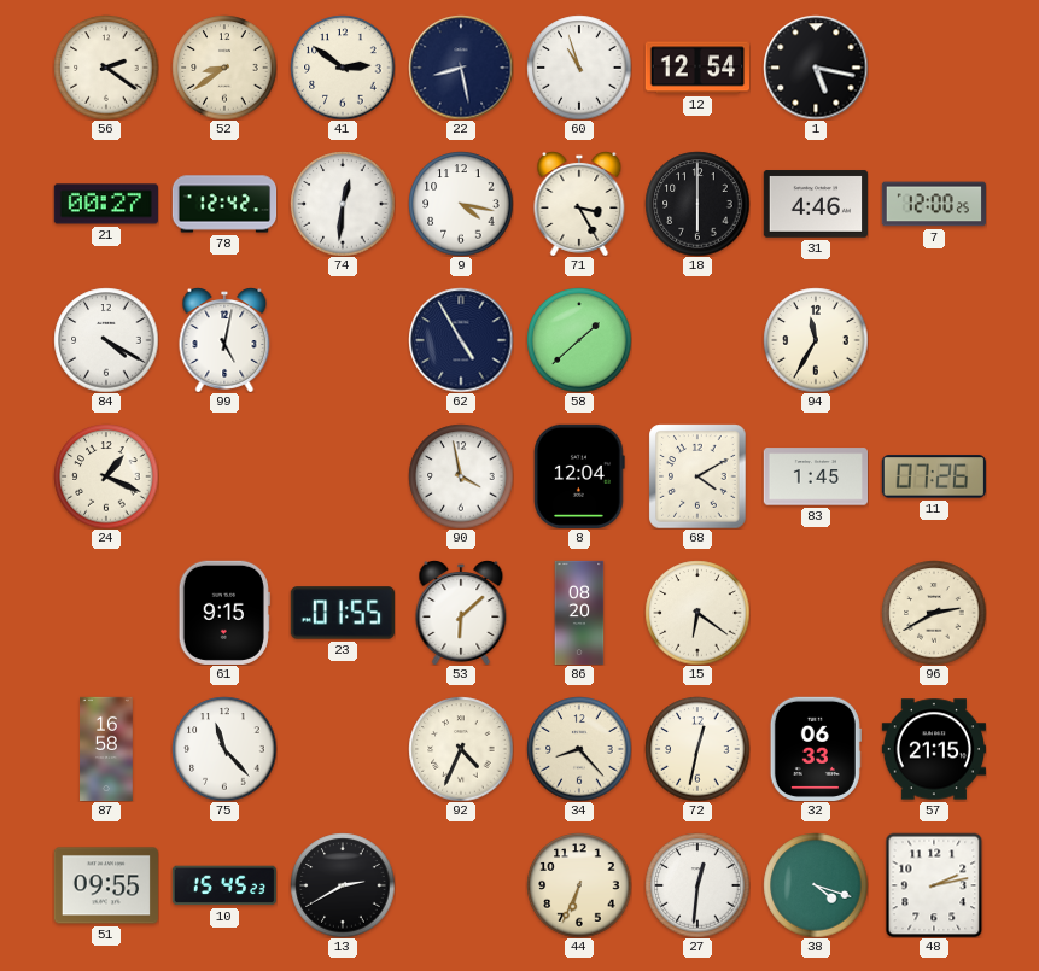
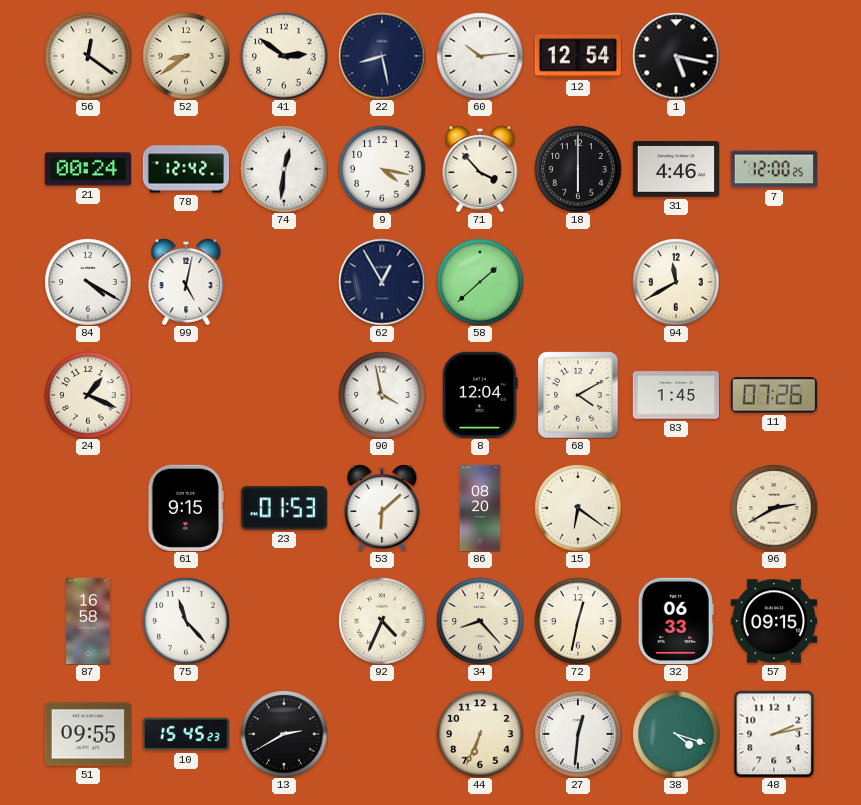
56: 2:21 -> 12:21
60: 10:57 -> 10:14
21: 00:27 -> 00:24
71: 3:25 -> 3:53
62: 4:55 -> 12:55
94: 11:35 -> 11:40
23: 01:55 -> 01:53
57: 21:15 -> 09:15
